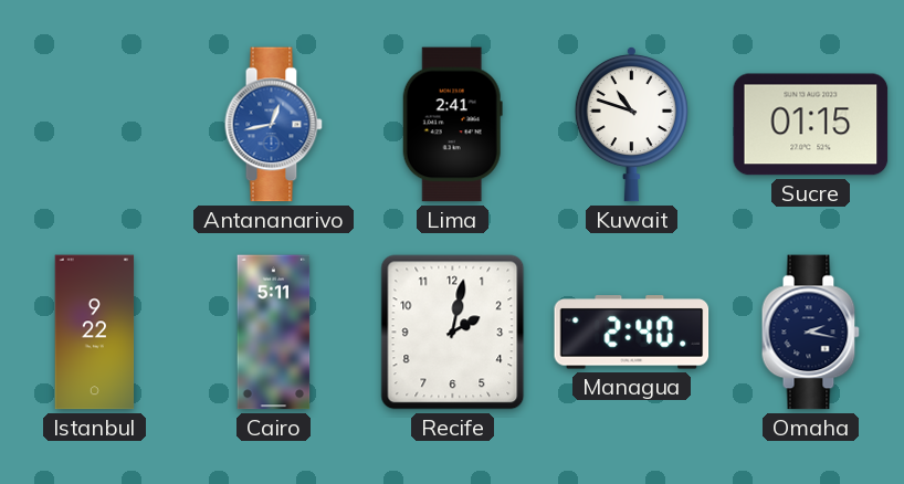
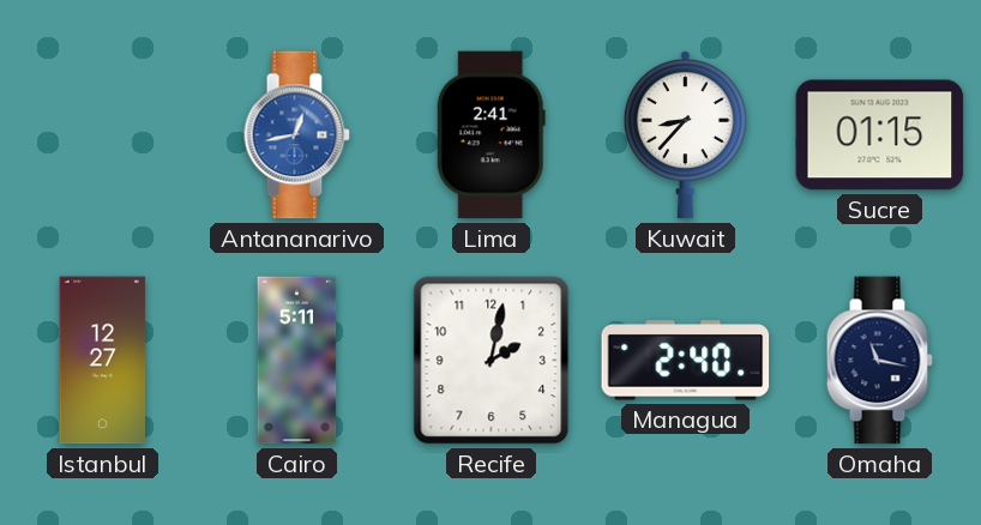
Kuwait: 10:48 -> 8:37
Istanbul: 9:22 -> 12:27
Omaha: 2:17 -> 11:17
